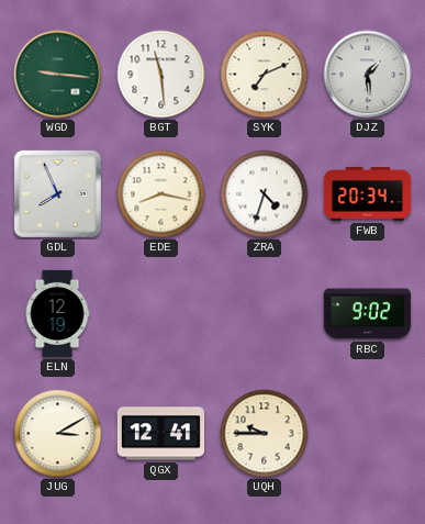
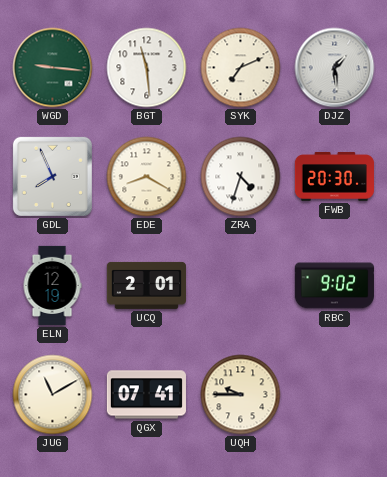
EDE: 8:17 -> 8:20
FWB: 20:34 -> 20:30
UCQ: none -> 2:01
JUG: 3:10 -> 11:10
QGX: 12:41 -> 07:41
